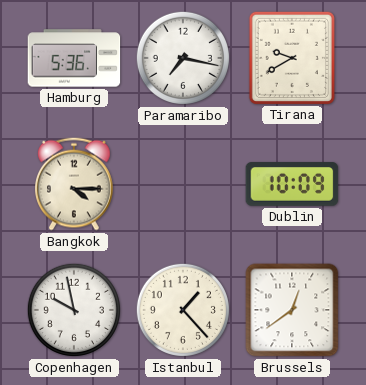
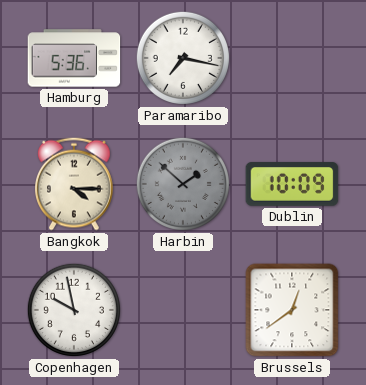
Tirana: 9:40 -> none
Harbin: none -> 1:52
Istanbul: 1:23 -> none
